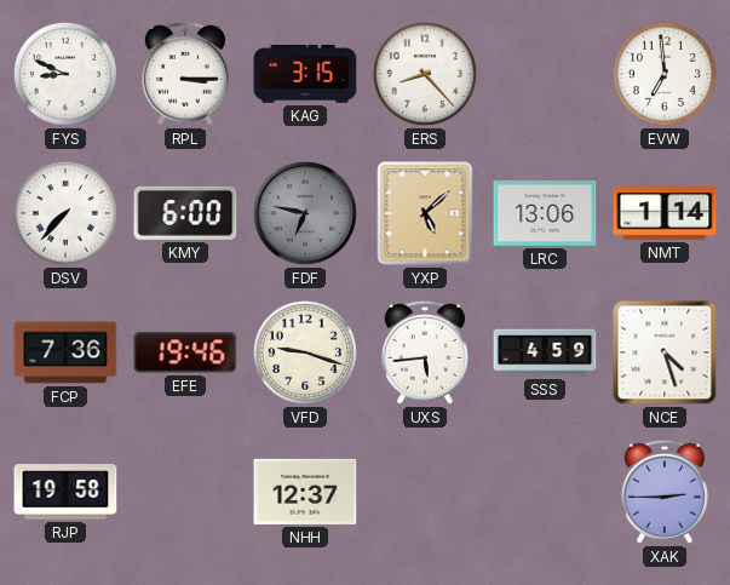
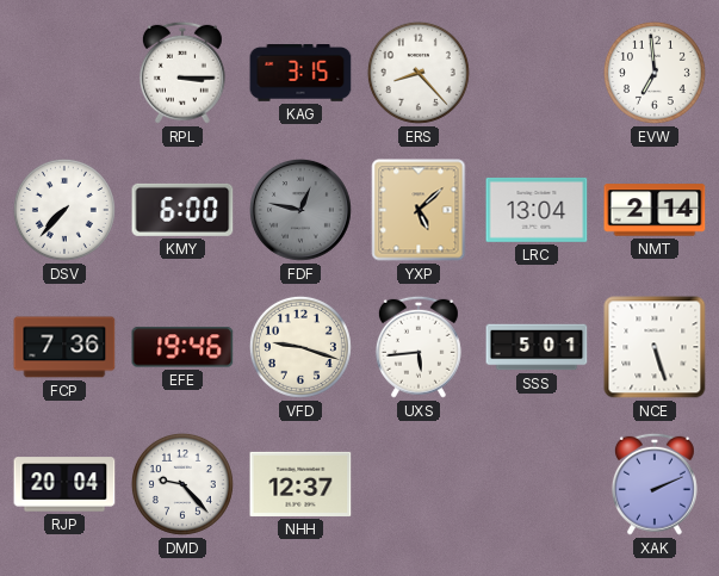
FYS: 8:49 -> none
FDF: 6:47 -> 12:47
LRC: 13:06 -> 13:04
NMT: 1:14 -> 2:14
SSS: 4:59 -> 5:01
NCE: 4:27 -> 5:27
RJP: 19:58 -> 20:04
DMD: none -> 9:23
XAK: 2:45 -> 2:11
